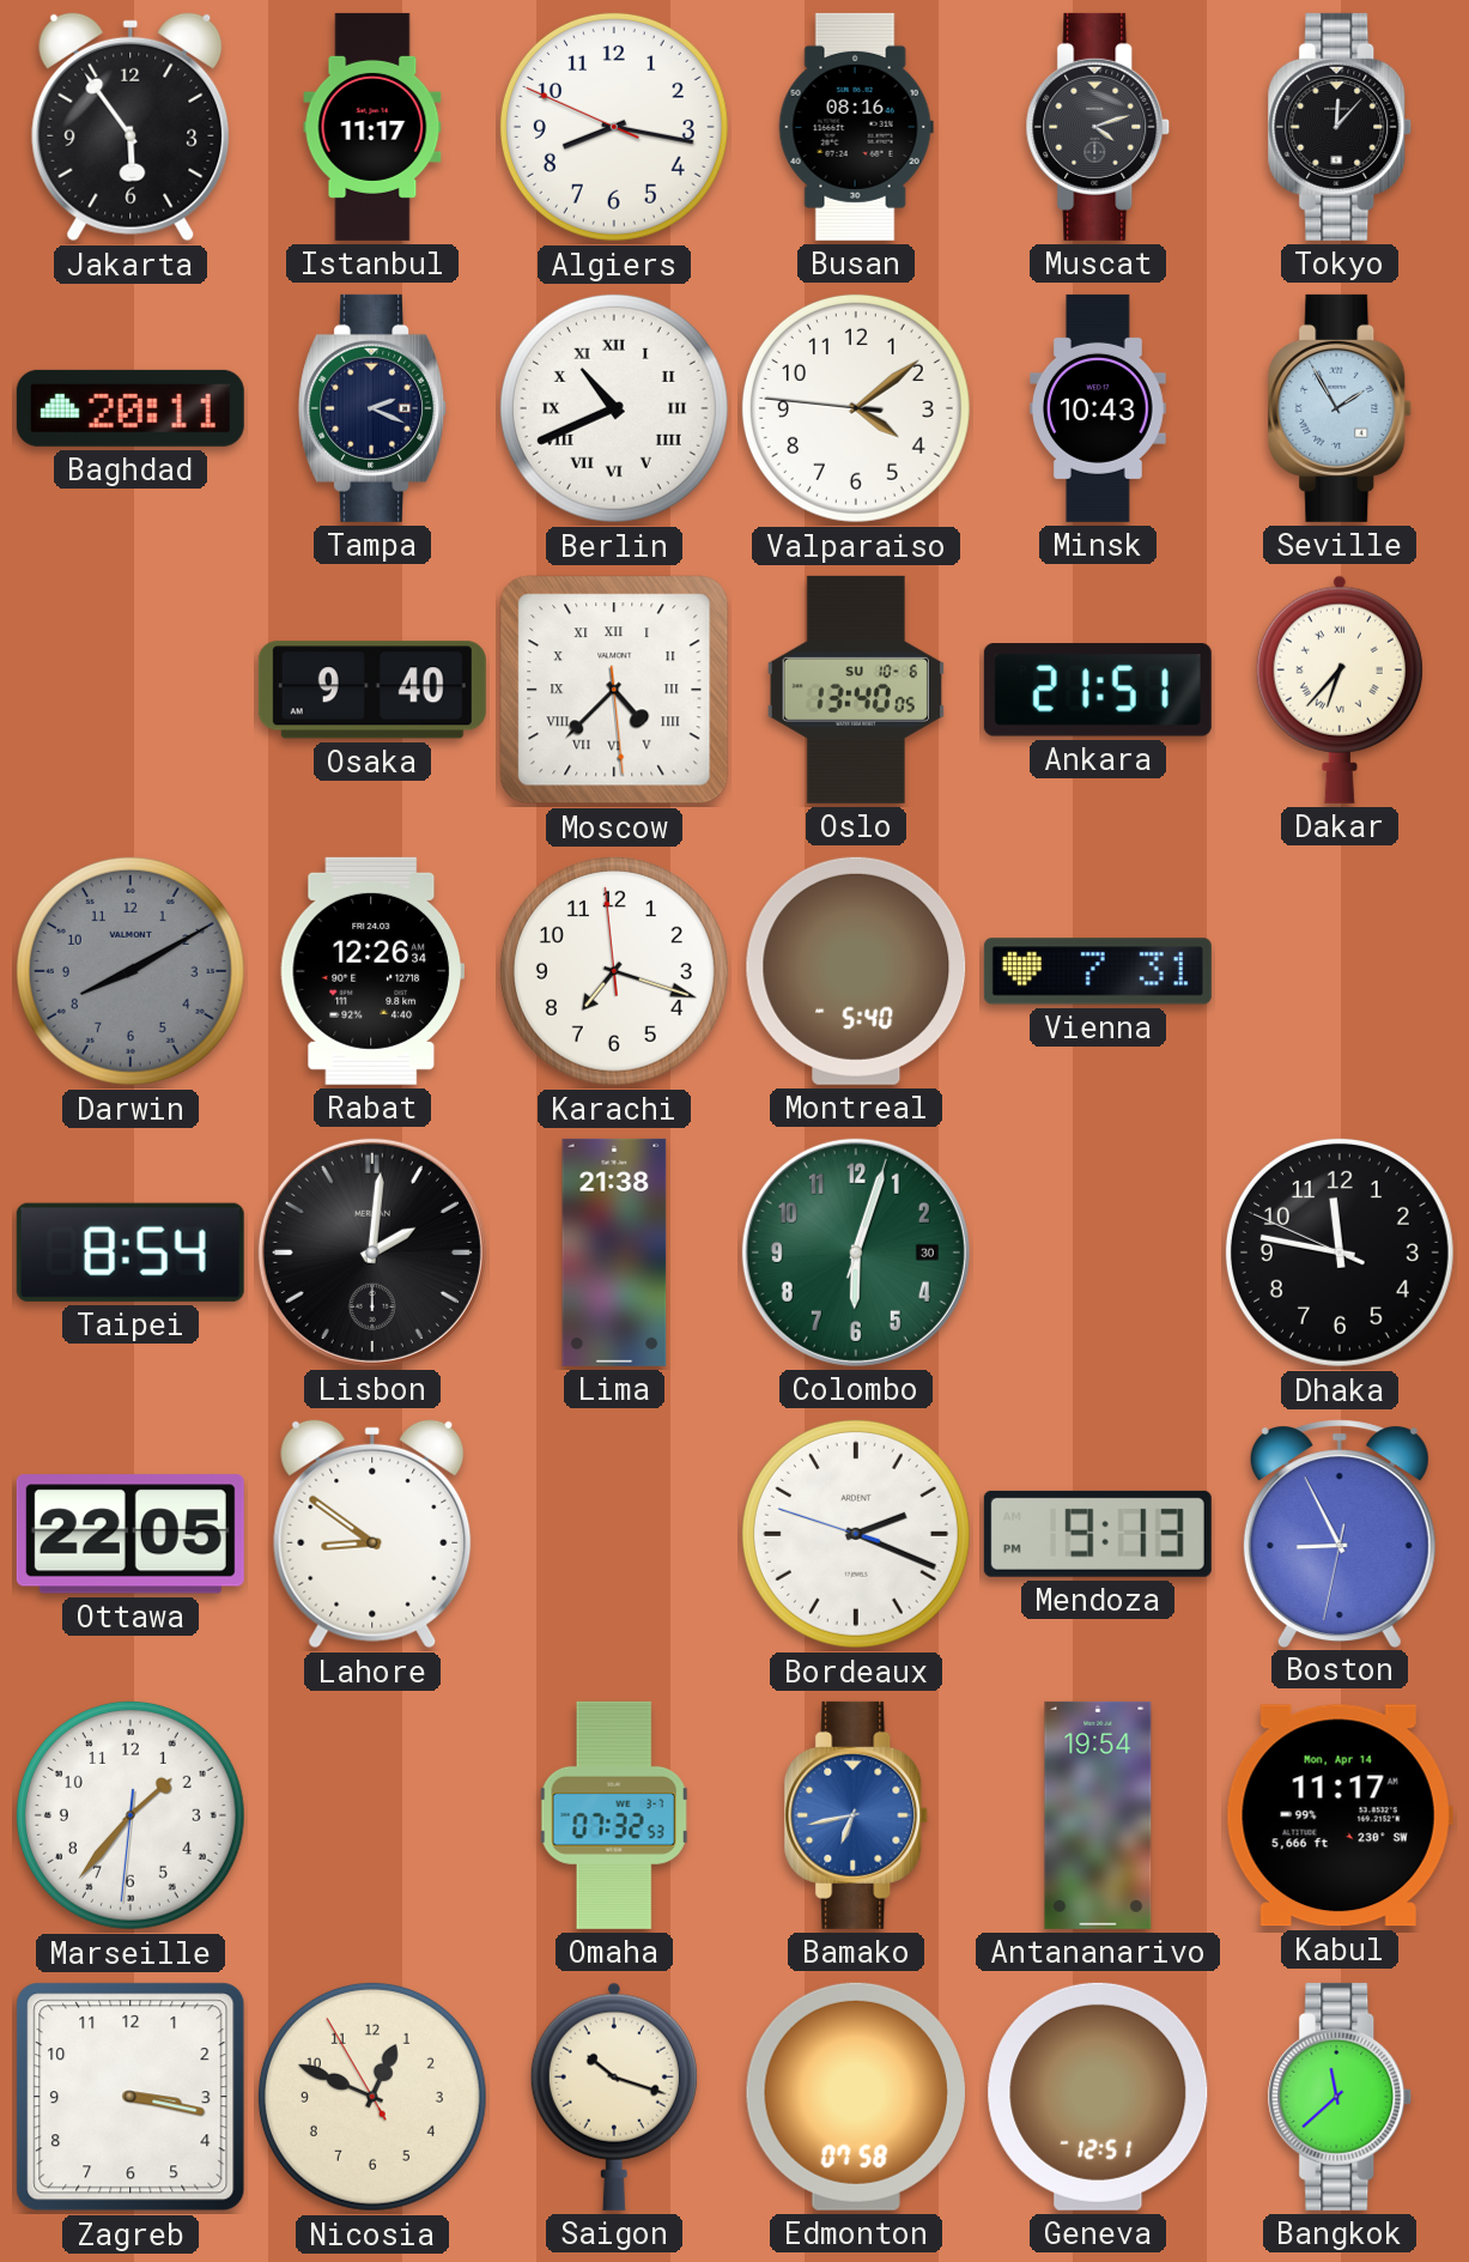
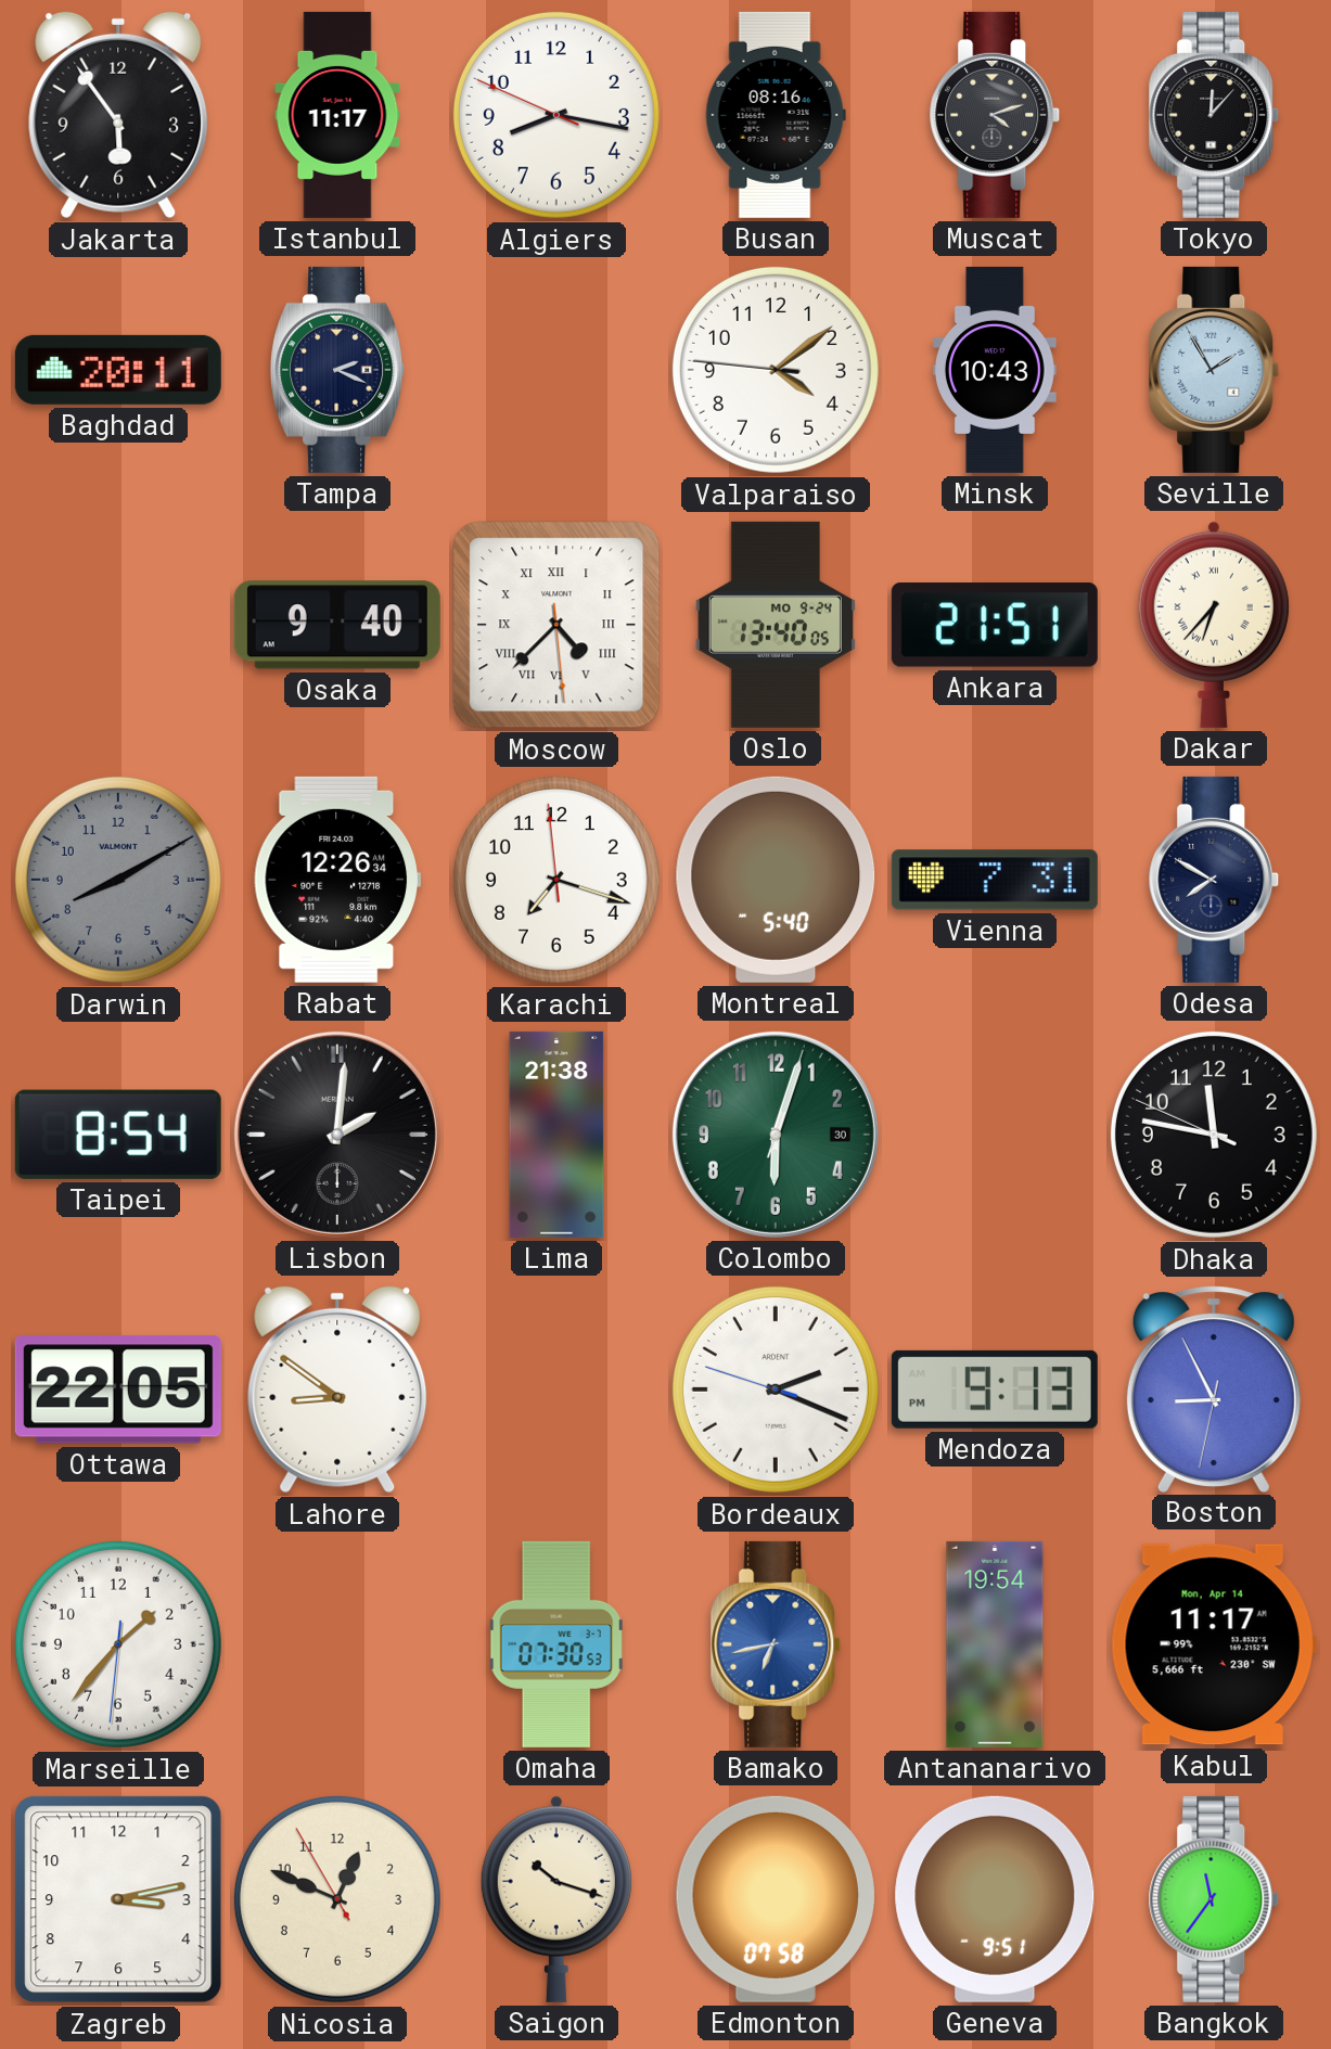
Berlin: 10:41 -> none
Oslo date: SU 10-6 -> MO 9-24
Odesa: none -> 7:50
Omaha: 07:32 -> 07:30
Zagreb: 3:17 -> 3:13
Geneva: 12:51 -> 9:51
Bangkok: 11:38 -> 11:36
